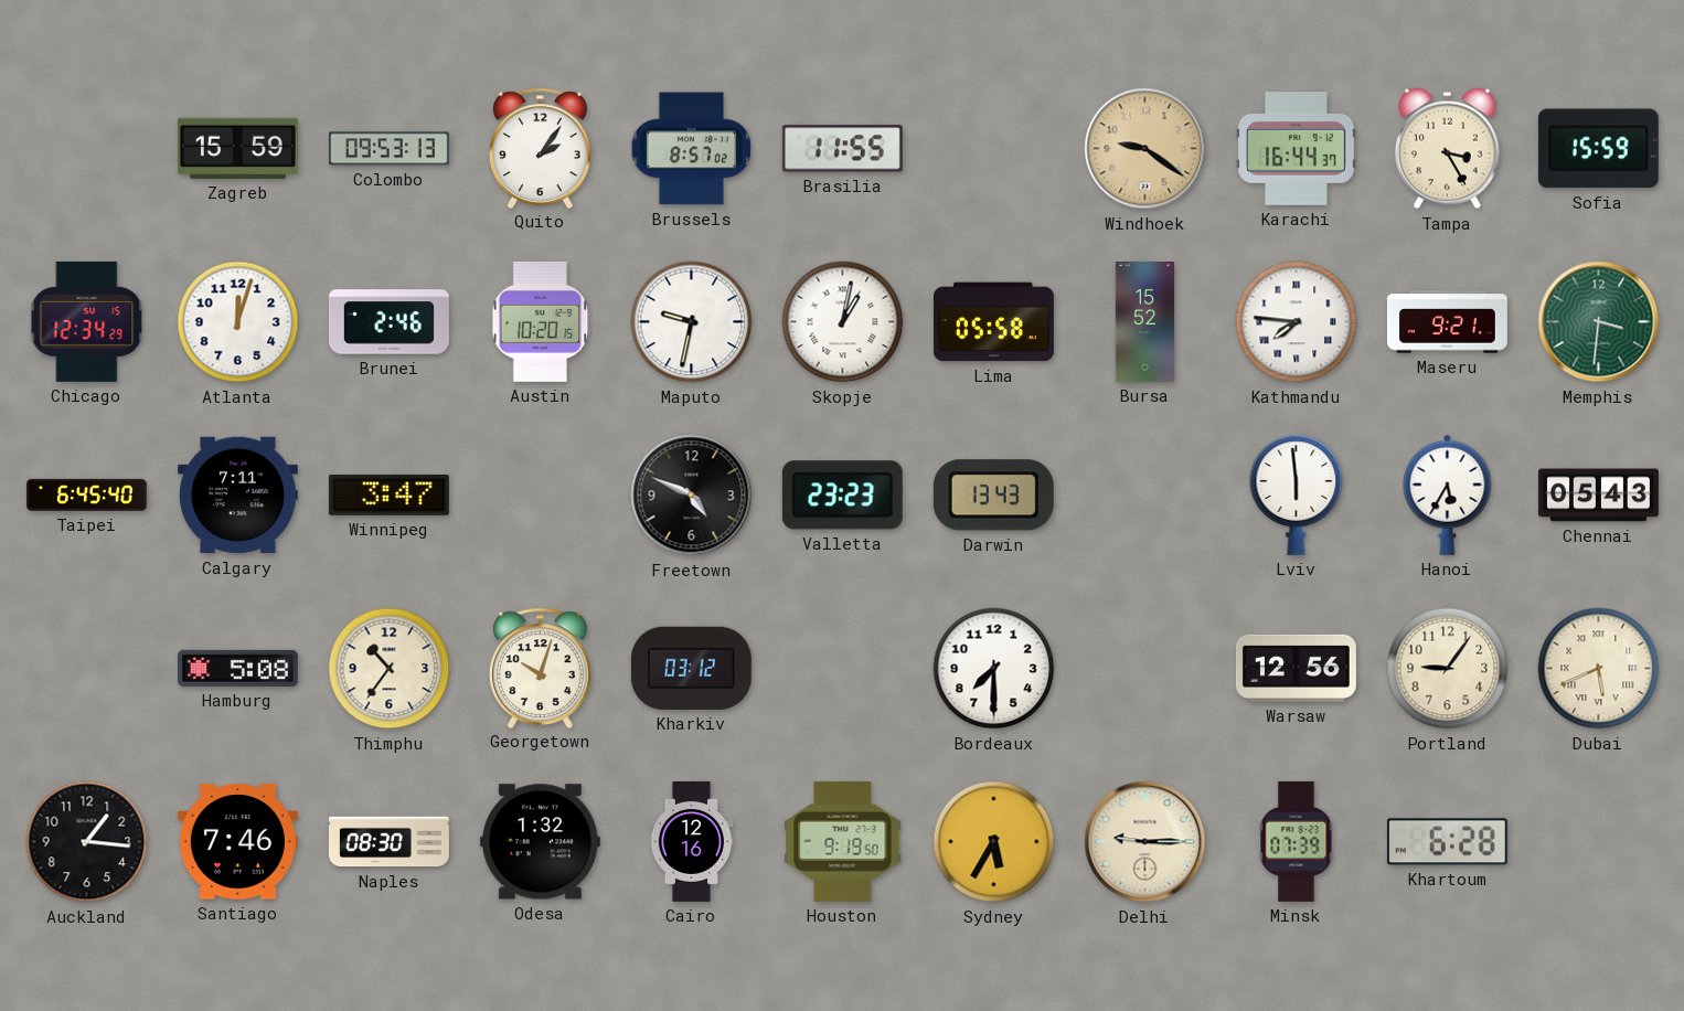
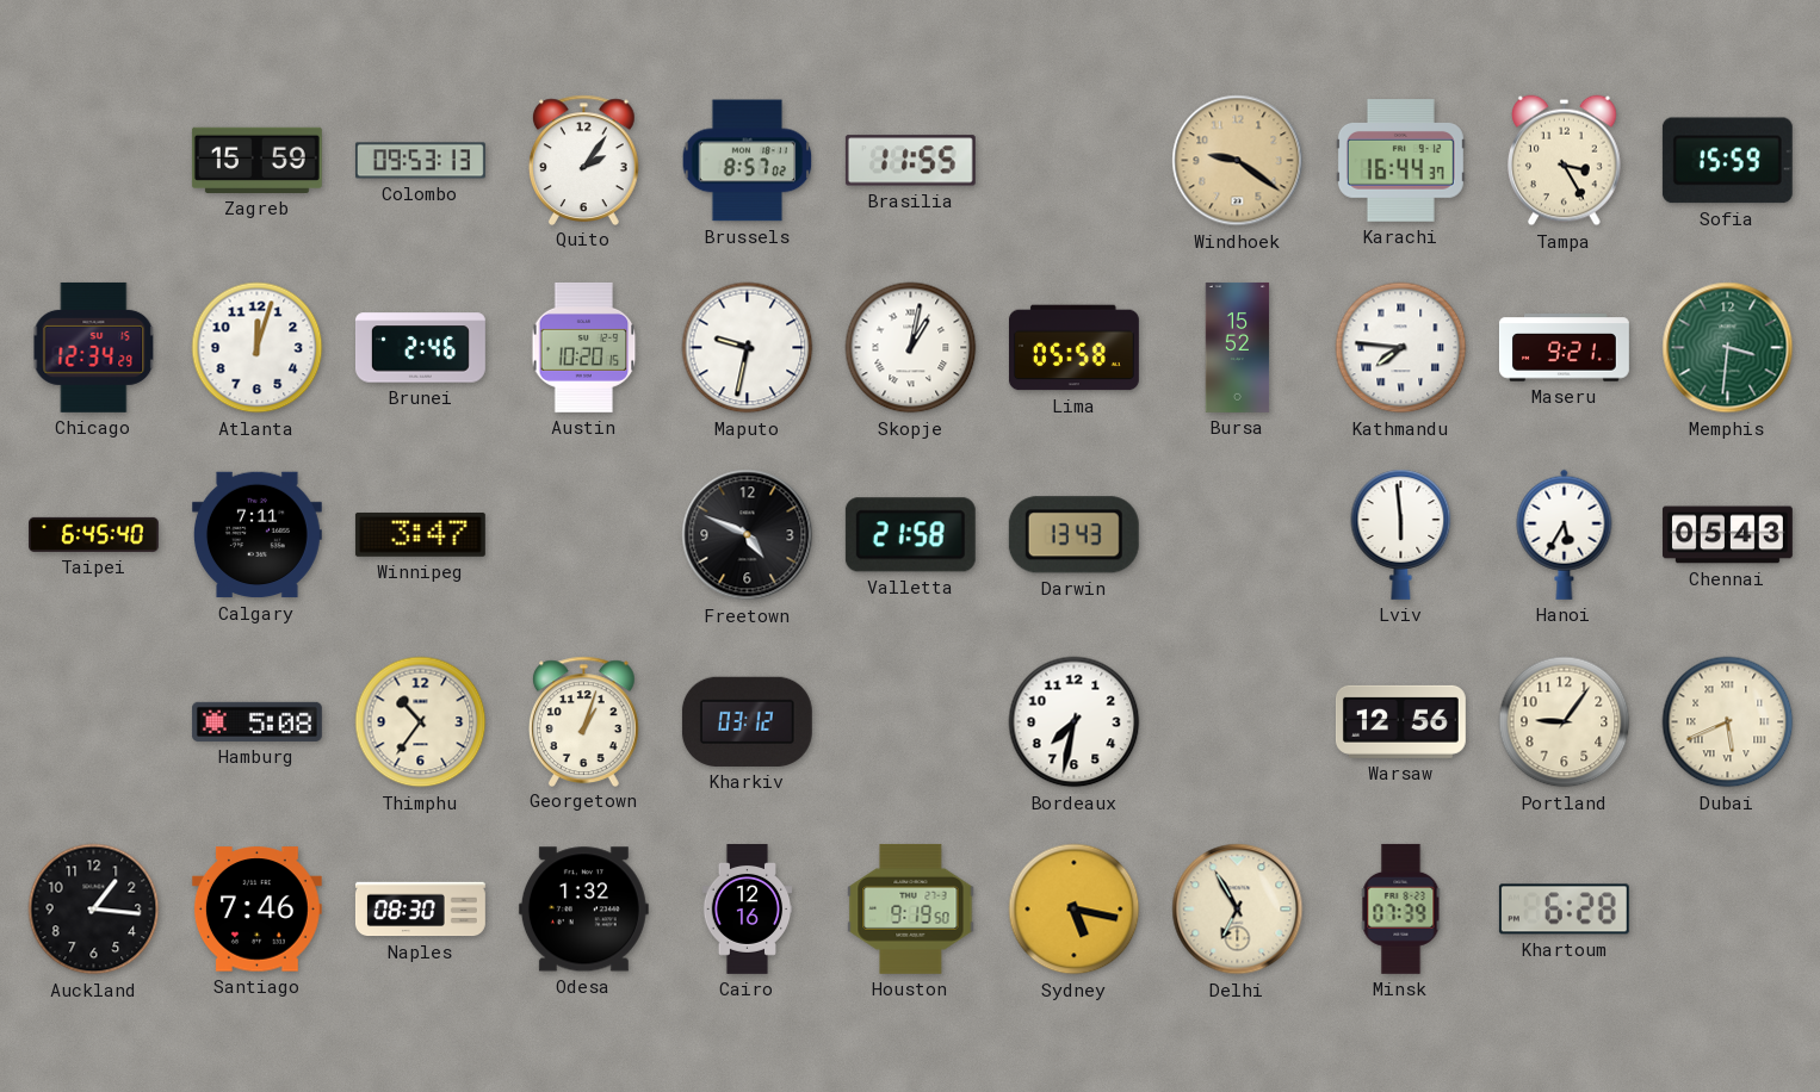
Valletta: 23:23 -> 21:58
Georgetown: 10:03 -> 1:03
Bordeaux: 7:30 -> 7:32
Sydney: 5:35 -> 5:17
Delhi: 9:15 -> 6:55
